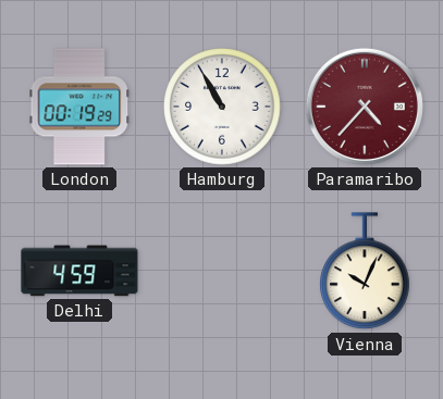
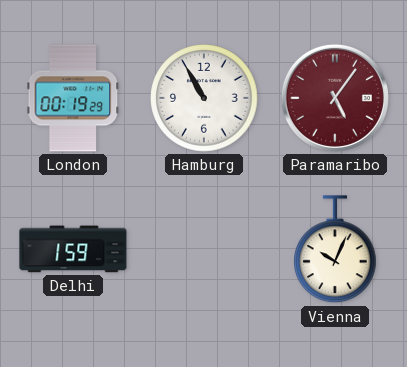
Paramaribo: 4:37 -> 5:06
Delhi: 4:59 -> 1:59
